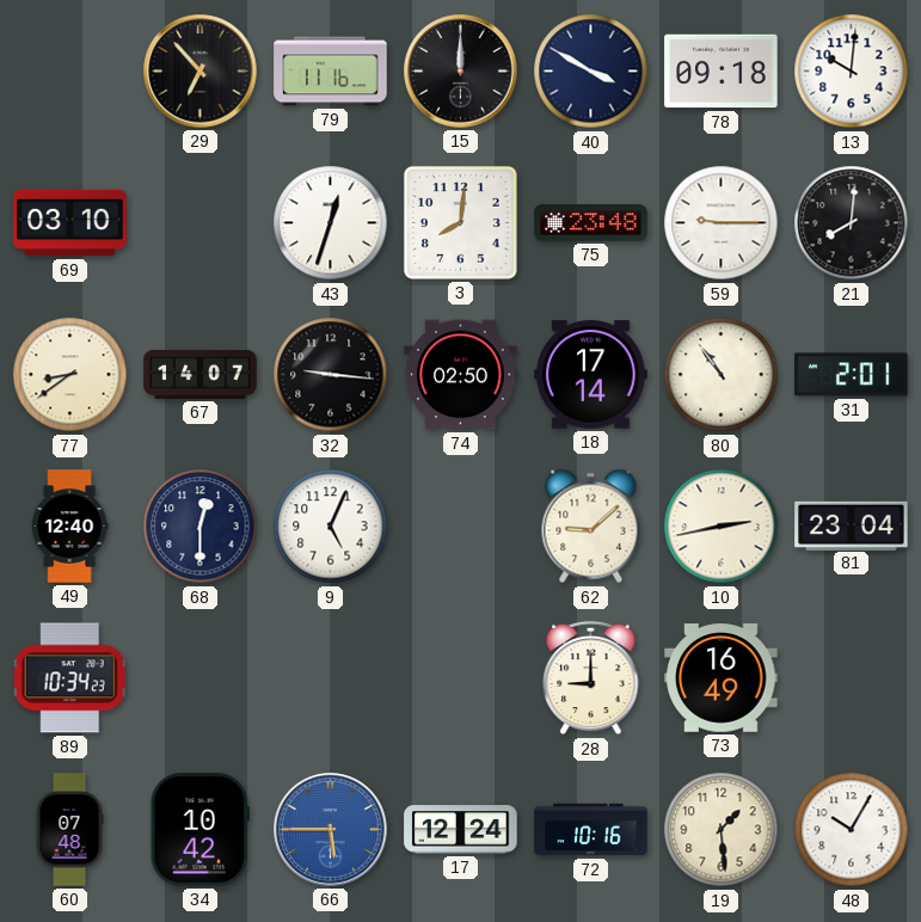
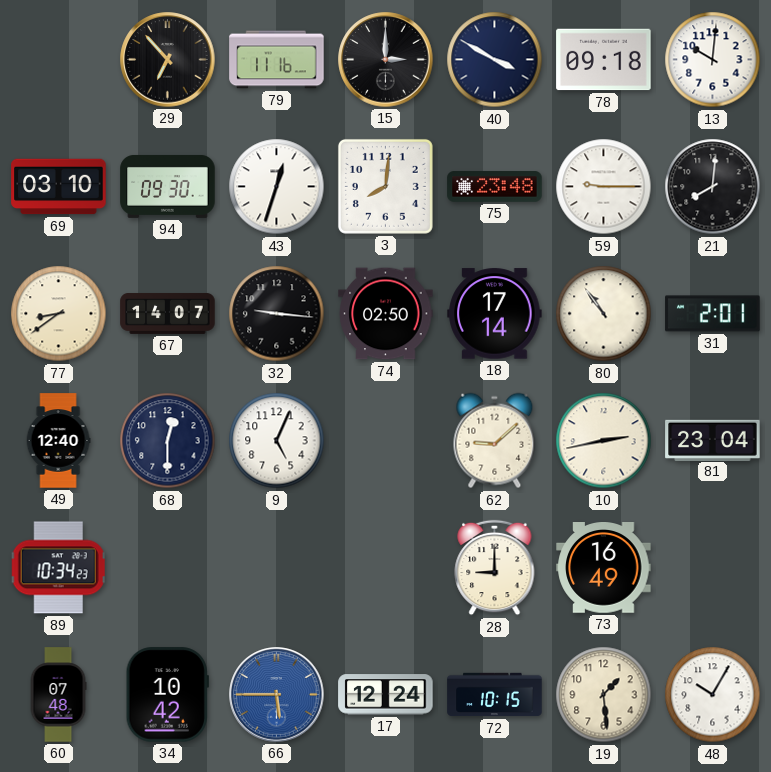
15: 12:00 -> 3:00
94: none -> 09:30
72: 10:16 -> 10:15
